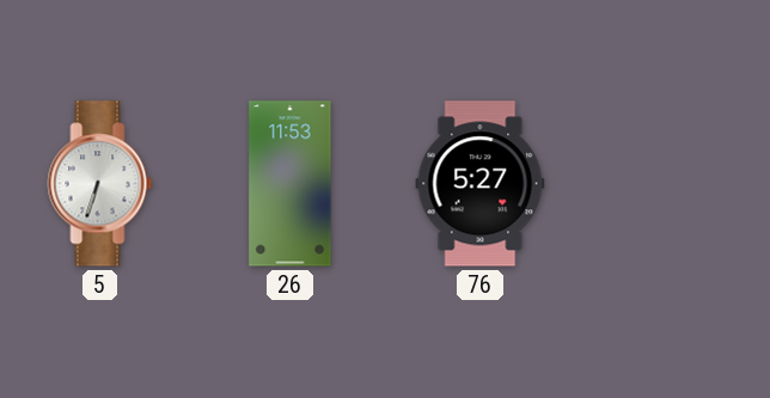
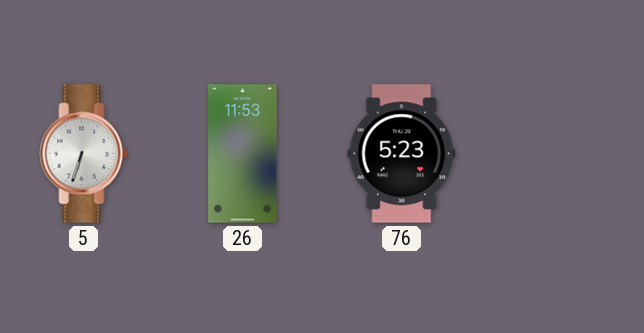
76: 5:27 -> 5:23
